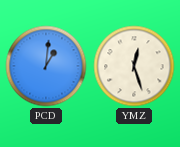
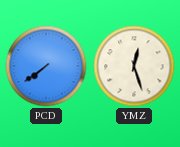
PCD: 1:01 -> 7:39
